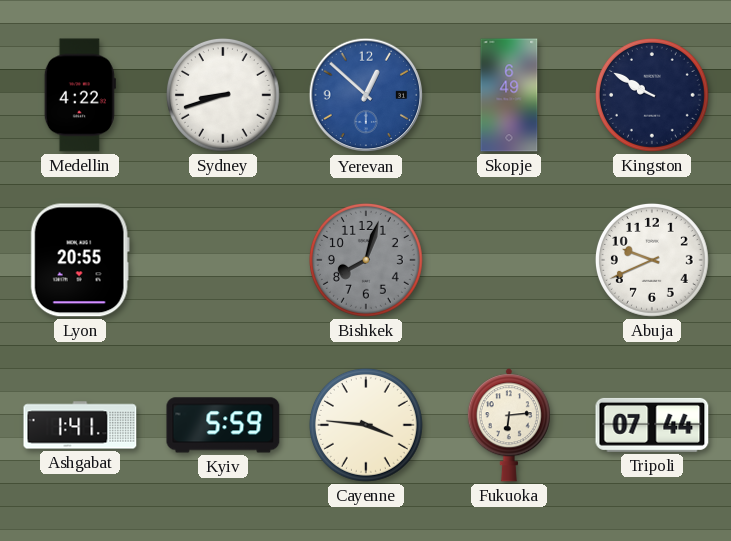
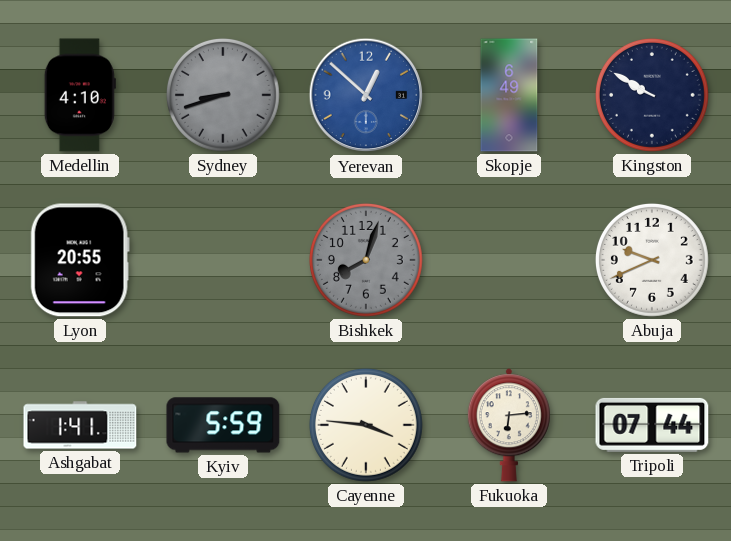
Medellin: 4:22 -> 4:10
Sydney dial: white -> grey
